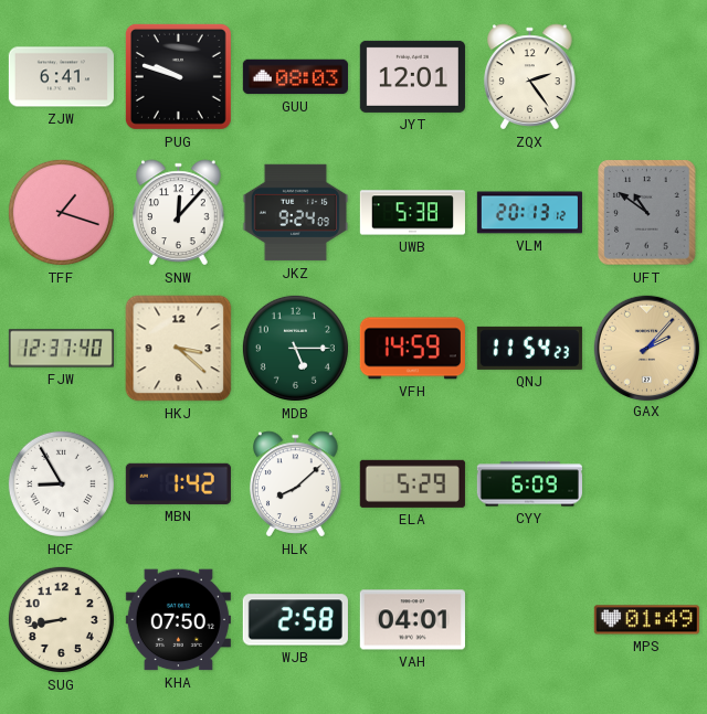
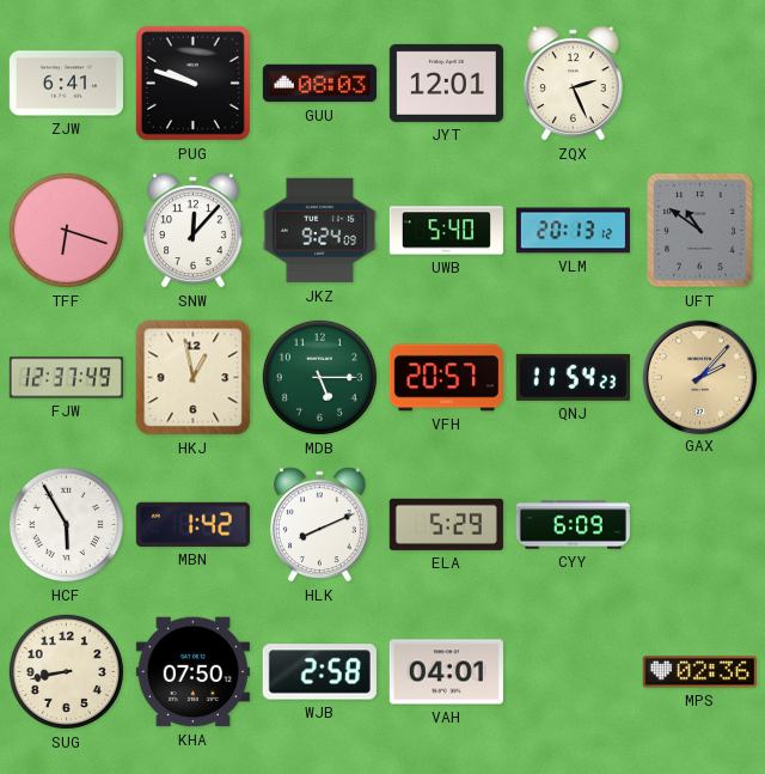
ZQX: 2:24 -> 2:26
TFF: 1:18 -> 6:18
UWB: 5:38 -> 5:40
FJW: 12:37:40 -> 12:37:49
HKJ: 3:22 -> 12:58
VFH: 14:59 -> 20:57
HCF: 8:55 -> 5:55
HLK: 8:08 -> 8:11
MPS: 01:49 -> 02:36
